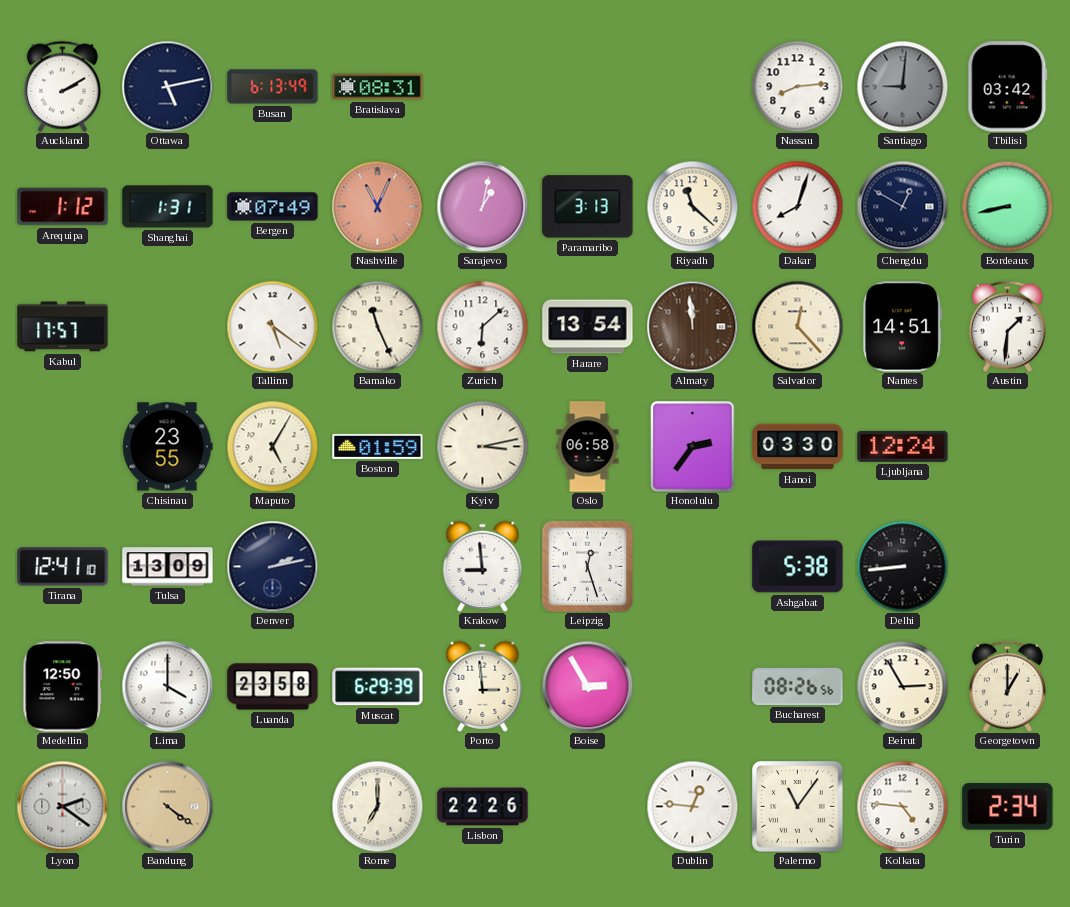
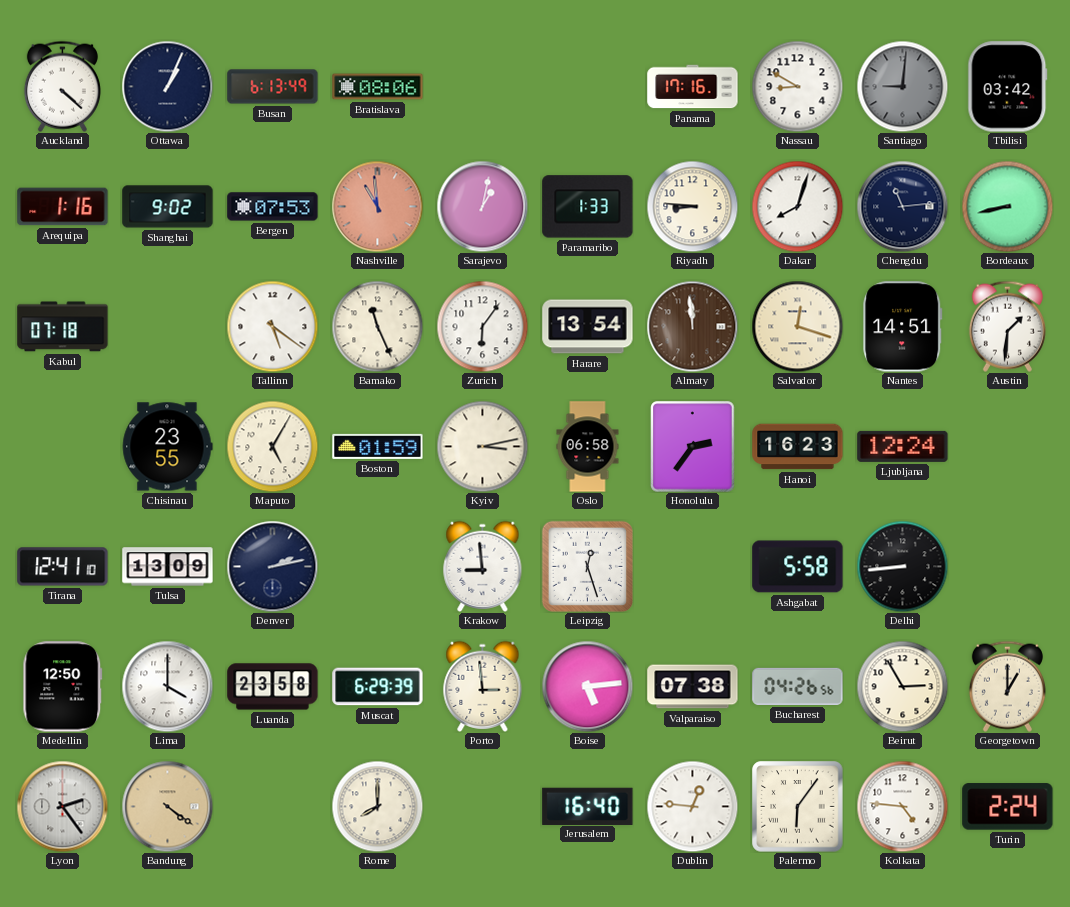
Auckland: 2:10 -> 4:22
Ottawa: 5:13 -> 1:04
Bratislava: 08:31 -> 08:06
Panama: none -> 17:16
Nassau: 8:14 -> 8:50
Arequipa: 1:12 -> 1:16
Shanghai: 1:31 -> 9:02
Bergen: 07:49 -> 07:53
Nashville: 11:04 -> 10:59
Paramaribo: 3:13 -> 1:33
Riyadh: 11:22 -> 8:46
Chengdu: 12:50 -> 11:14
Kabul: 17:57 -> 07:18
Zurich: 6:08 -> 6:06
Salvador: 12:23 -> 12:18
Hanoi: 03:30 -> 16:23
Ashgabat: 5:38 -> 5:58
Boise: 2:55 -> 5:14
Valparaiso: none -> 07:38
Bucharest: 08:26 -> 04:26
Lyon: 2:21 -> 2:24
Rome: 7:00 -> 8:00
Lisbon: 22:26 -> none
Jerusalem: none -> 16:40
Palermo: 11:06 -> 6:06
Turin: 2:34 -> 2:24
